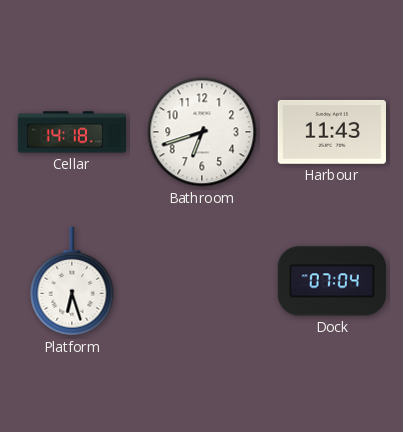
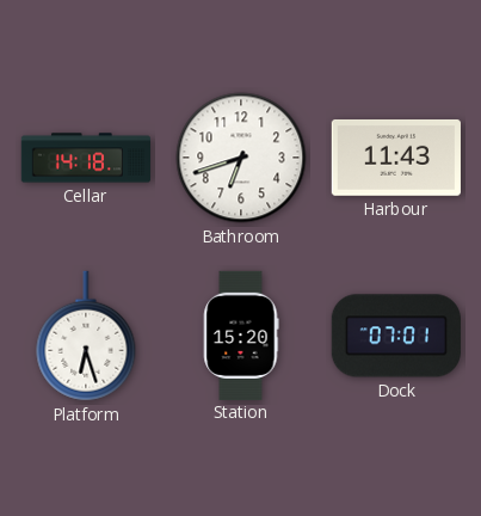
Station: none -> 15:20
Dock: 07:04 -> 07:01
